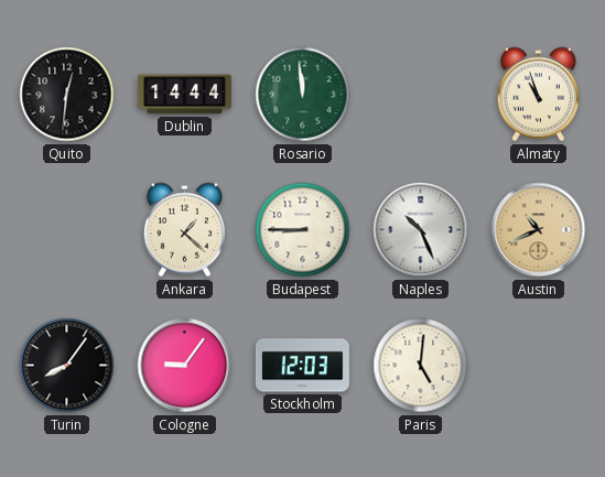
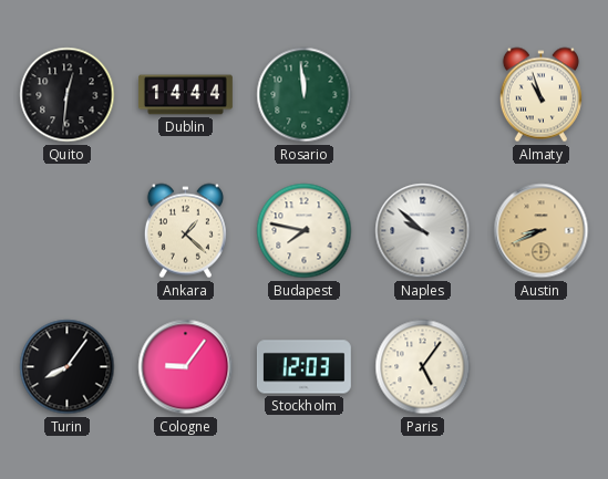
Budapest: 8:45 -> 7:47
Naples: 10:26 -> 9:52
Austin: 10:41 -> 8:41
Paris: 5:01 -> 5:06
